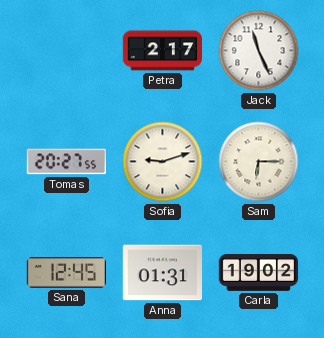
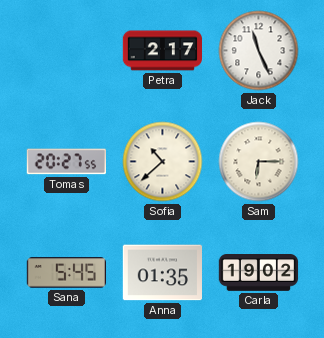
Sofia: 9:12 -> 10:38
Sana: 12:45 -> 5:45
Anna: 01:31 -> 01:35
